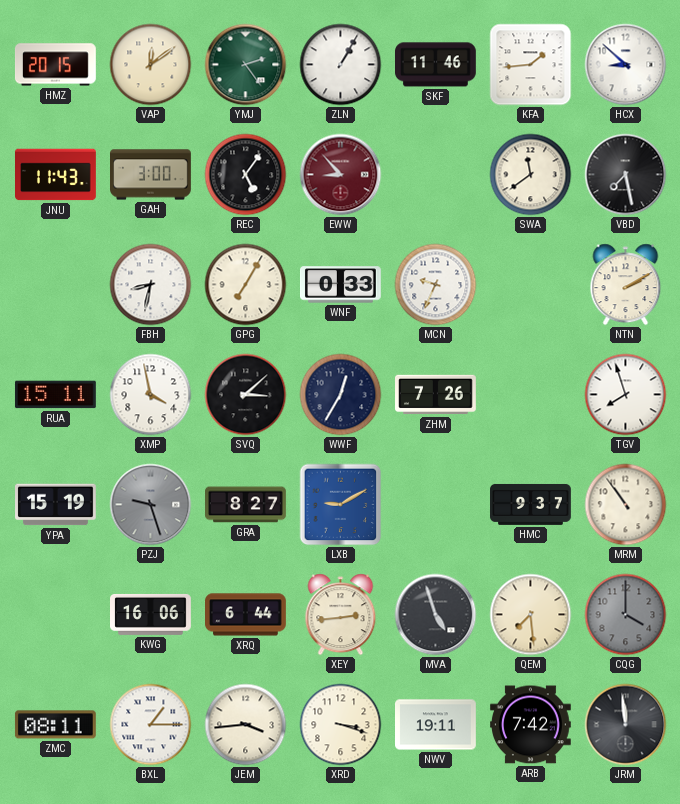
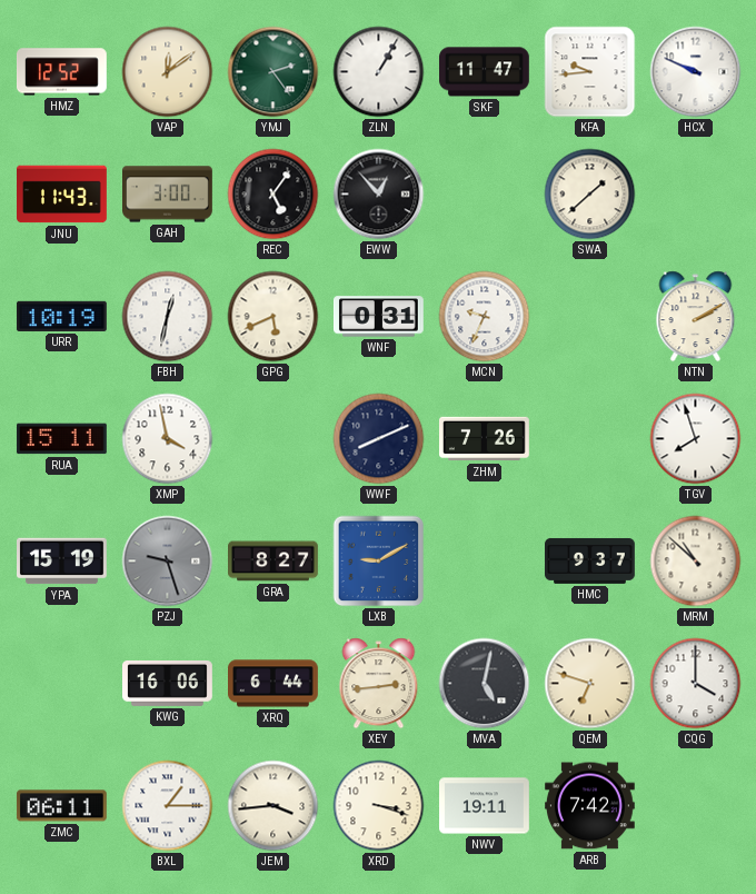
HMZ: 20:15 -> 12:52
SKF: 11:46 -> 11:47
KFA: 1:44 -> 9:44
HCX: 8:52 -> 9:49
EWW: 8:53 -> 12:53
EWW dial: burgundy -> black
SWA: 11:39 -> 1:38
VBD: 7:28 -> none
URR: none -> 10:19
FBH: 8:32 -> 12:32
GPG: 7:05 -> 5:41
WNF: 0:33 -> 0:31
SVQ: 3:08 -> none
WWF: 12:35 -> 8:11
MRM: 10:54 -> 10:52
MVA: 4:57 -> 5:02
QEM: 7:29 -> 6:48
CQG dial: grey -> white
ZMC: 08:11 -> 06:11
JRM: 11:59 -> none
